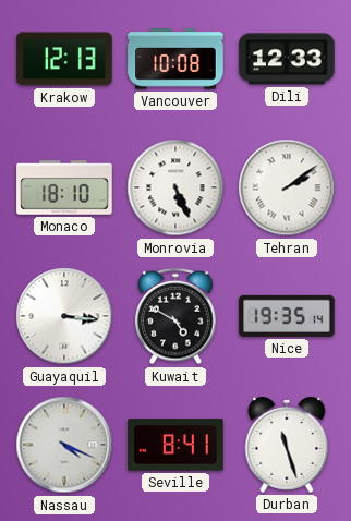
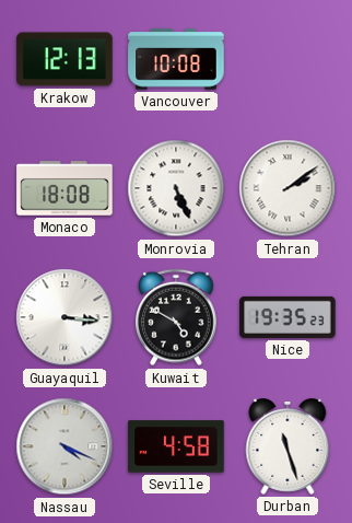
Dili: 12:33 -> none
Monaco: 18:10 -> 18:08
Nice: 19:35:14 -> 19:35:23
Seville: 8:41 -> 4:58
